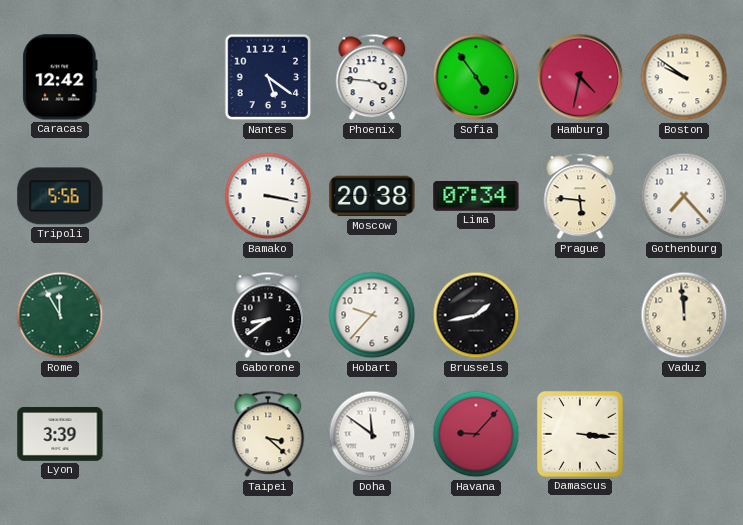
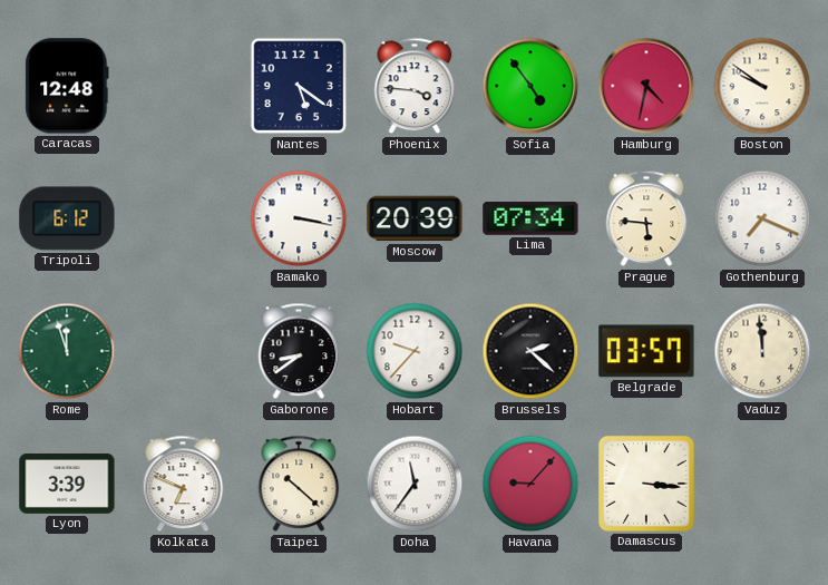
Caracas: 12:42 -> 12:48
Tripoli: 5:56 -> 6:12
Moscow: 20:38 -> 20:39
Gothenburg: 7:23 -> 7:19
Rome: 11:55 -> 11:57
Brussels: 1:43 -> 2:22
Belgrade: none -> 03:57
Kolkata: none -> 6:49
Taipei: 3:22 -> 10:22
Doha: 11:51 -> 11:36
